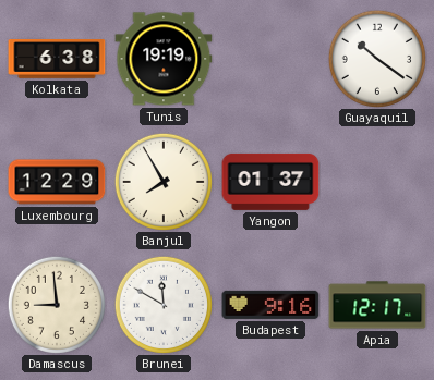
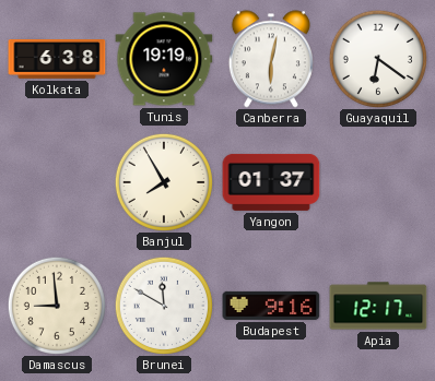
Canberra: none -> 6:02
Guayaquil: 10:21 -> 6:21
Luxembourg: 12:29 -> none
